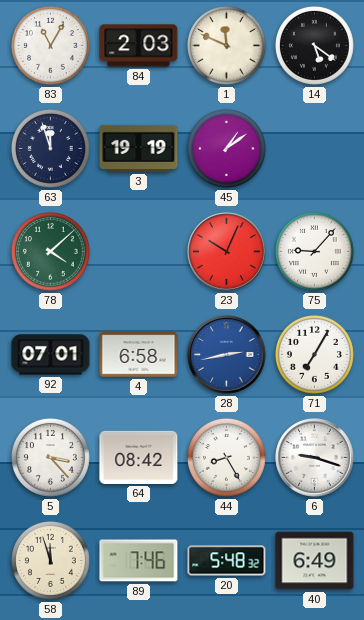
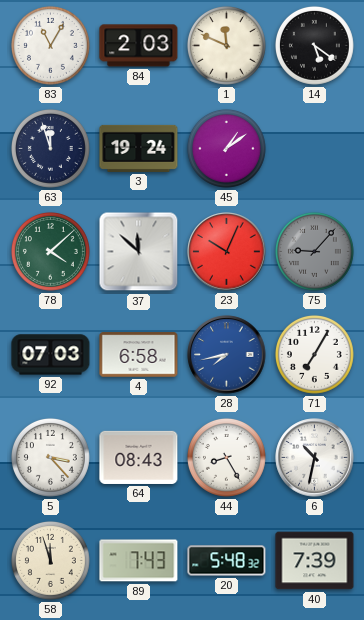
3: 19:19 -> 19:24
37: none -> 11:52
75 dial: white -> grey
92: 07:01 -> 07:03
28: 2:43 -> 7:43
64: 08:42 -> 08:43
6: 9:18 -> 10:32
89: 7:46 -> 7:43
40: 6:49 -> 7:39
